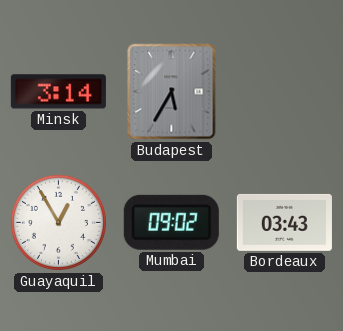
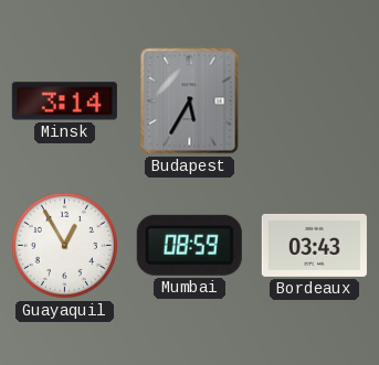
Mumbai: 09:02 -> 08:59
